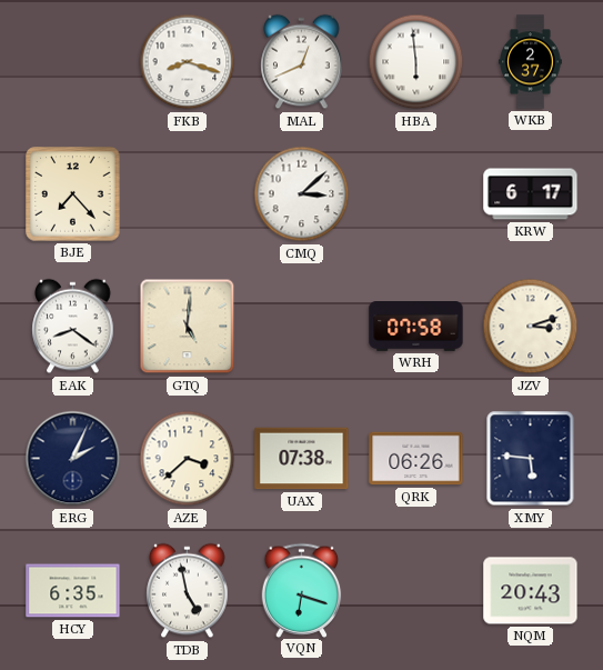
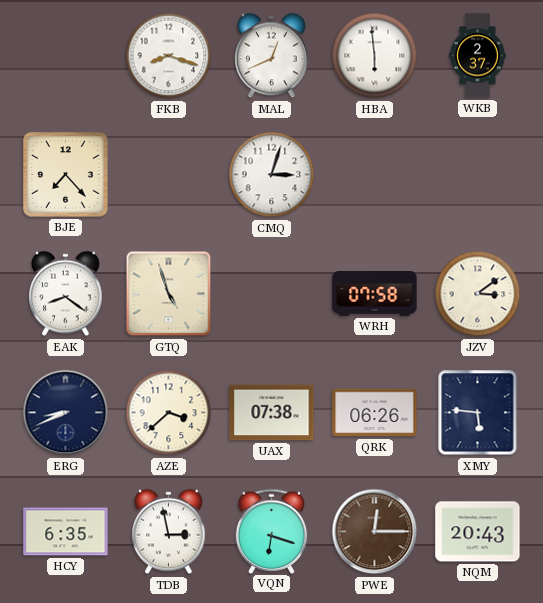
CMQ: 3:08 -> 3:03
KRW: 6:17 -> none
GTQ: 5:01 -> 4:57
JZV: 3:12 -> 3:09
ERG: 2:04 -> 8:41
TDB: 4:58 -> 2:58
PWE: none -> 12:15
